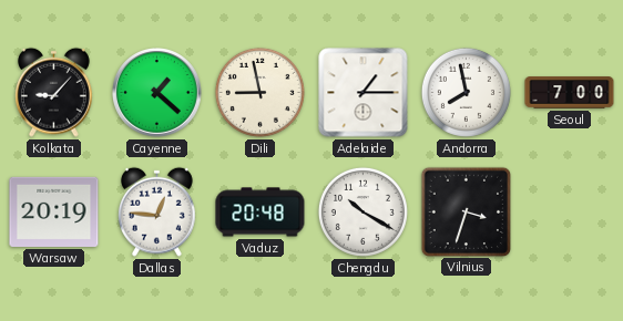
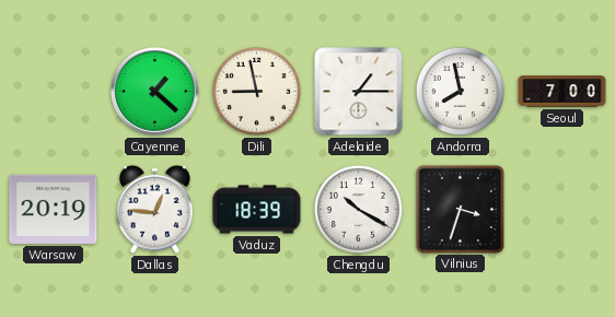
Kolkata: 9:07 -> none
Vaduz: 20:48 -> 18:39
